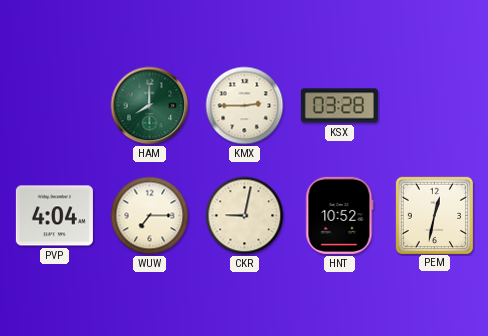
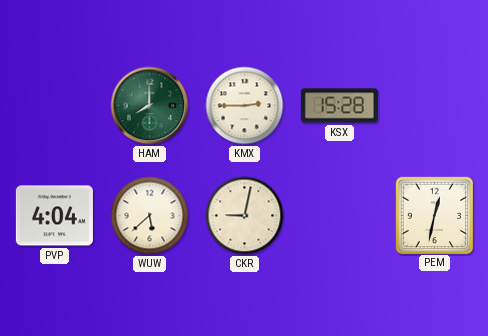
KSX: 03:28 -> 15:28
WUW: 7:15 -> 5:38
HNT: 10:52 -> none
